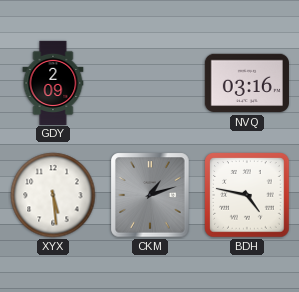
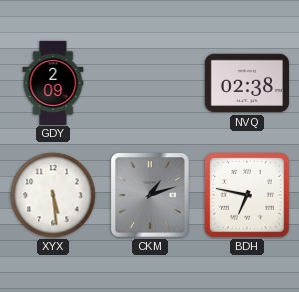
NVQ: 03:16 -> 02:38
BDH: 4:47 -> 6:47
